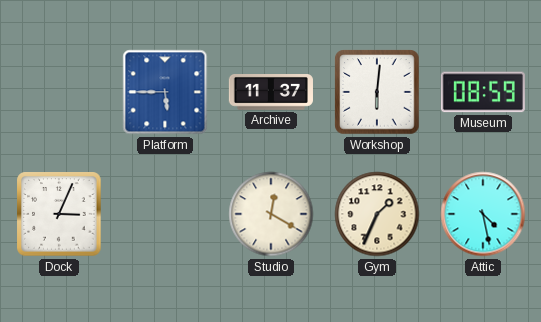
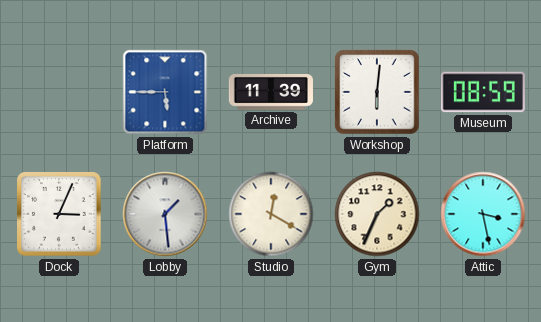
Archive: 11:37 -> 11:39
Lobby: none -> 1:29
Attic: 4:28 -> 3:28
